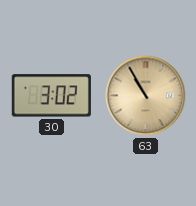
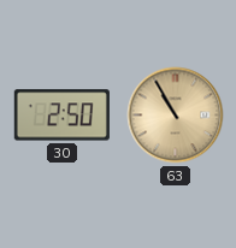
30: 3:02 -> 2:50
